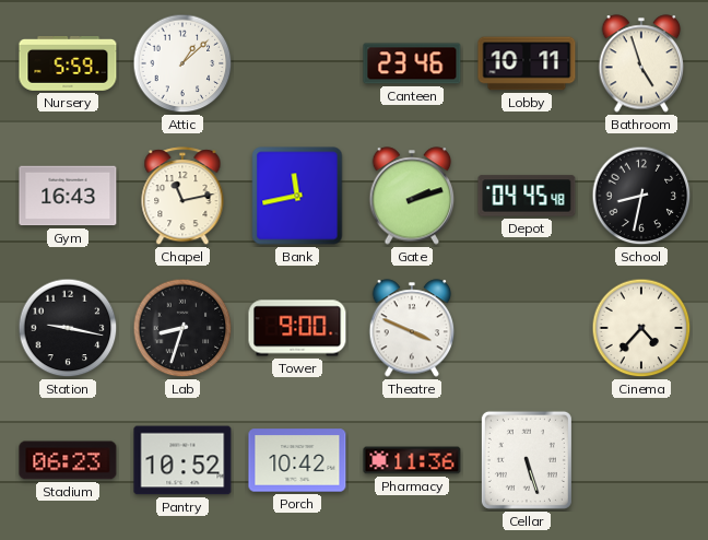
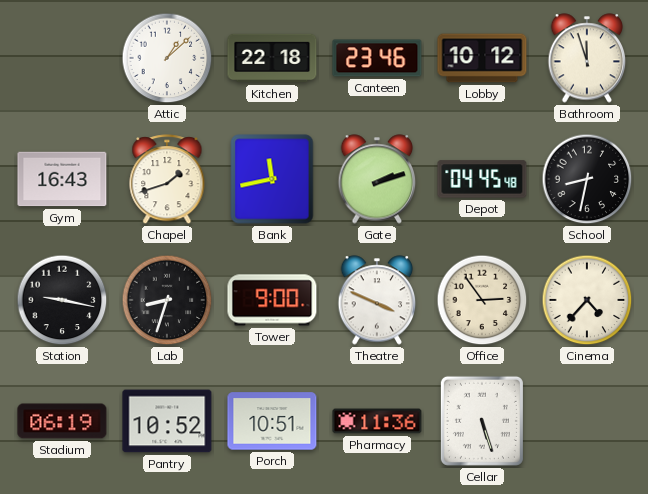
Nursery: 5:59 -> none
Kitchen: none -> 22:18
Lobby: 10:11 -> 10:12
Bathroom: 4:57 -> 11:57
Chapel: 11:13 -> 1:42
Office: none -> 2:54
Stadium: 06:23 -> 06:19
Porch: 10:42 -> 10:51
